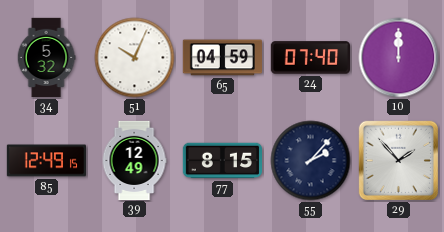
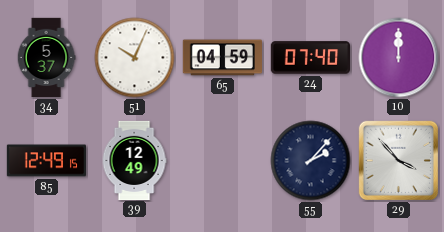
34: 5:32 -> 5:37
77: 8:15 -> none
29: 1:53 -> 3:53
